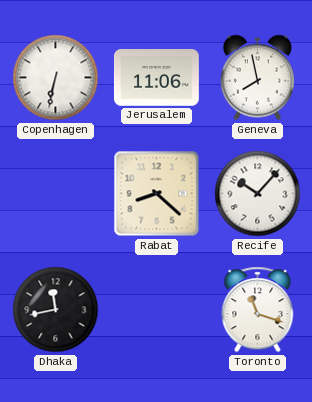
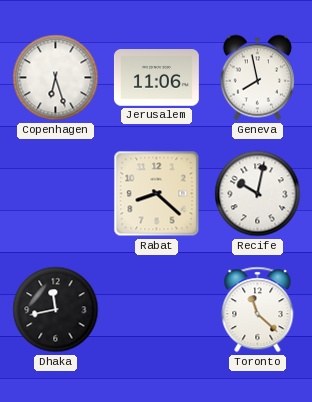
Copenhagen: 6:32 -> 6:27
Recife: 10:07 -> 10:02
Toronto: 11:18 -> 11:22
